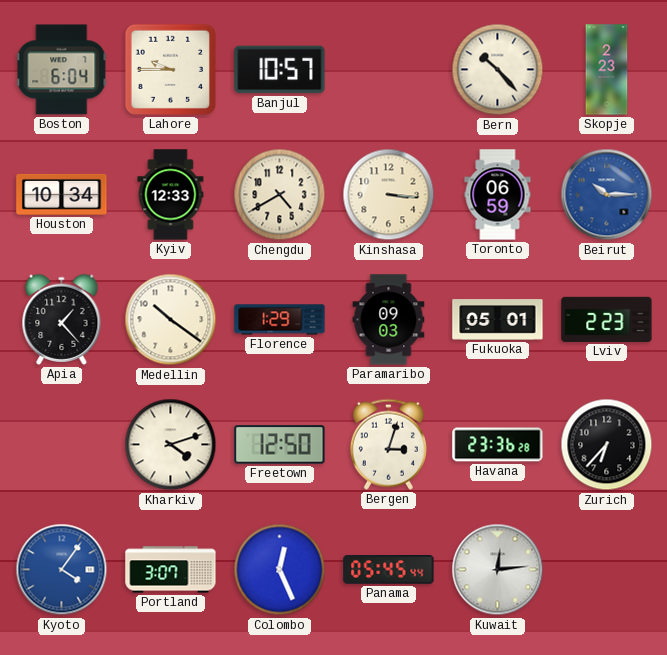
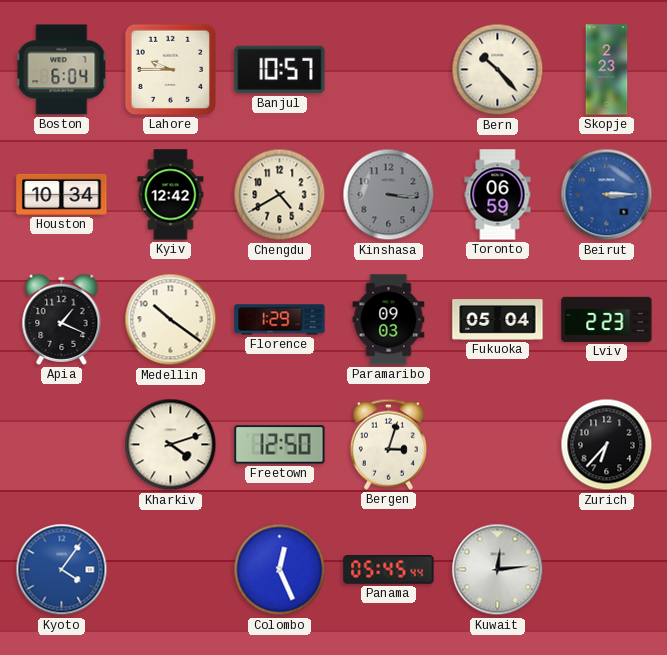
Kyiv: 12:33 -> 12:42
Kinshasa dial: cream -> grey
Beirut: 10:15 -> 3:15
Apia: 1:23 -> 1:19
Fukuoka: 05:01 -> 05:04
Havana: 23:36 -> none
Portland: 3:07 -> none
